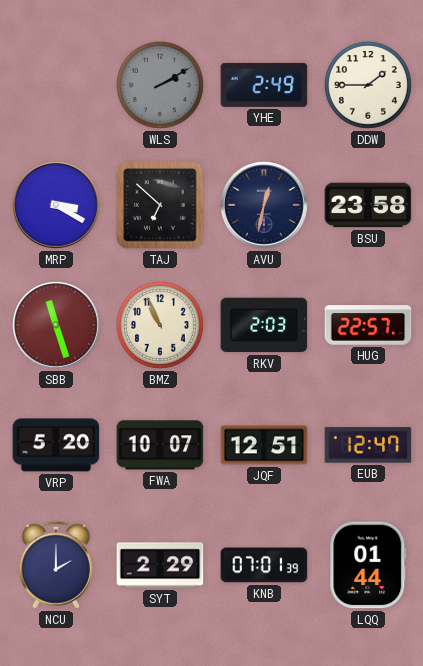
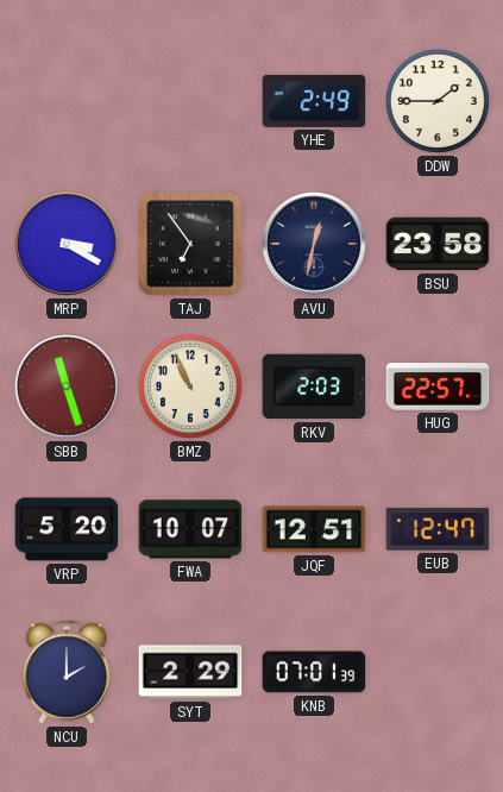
WLS: 2:10 -> none
TAJ: 6:52 -> 6:54
LQQ: 01:44 -> none
